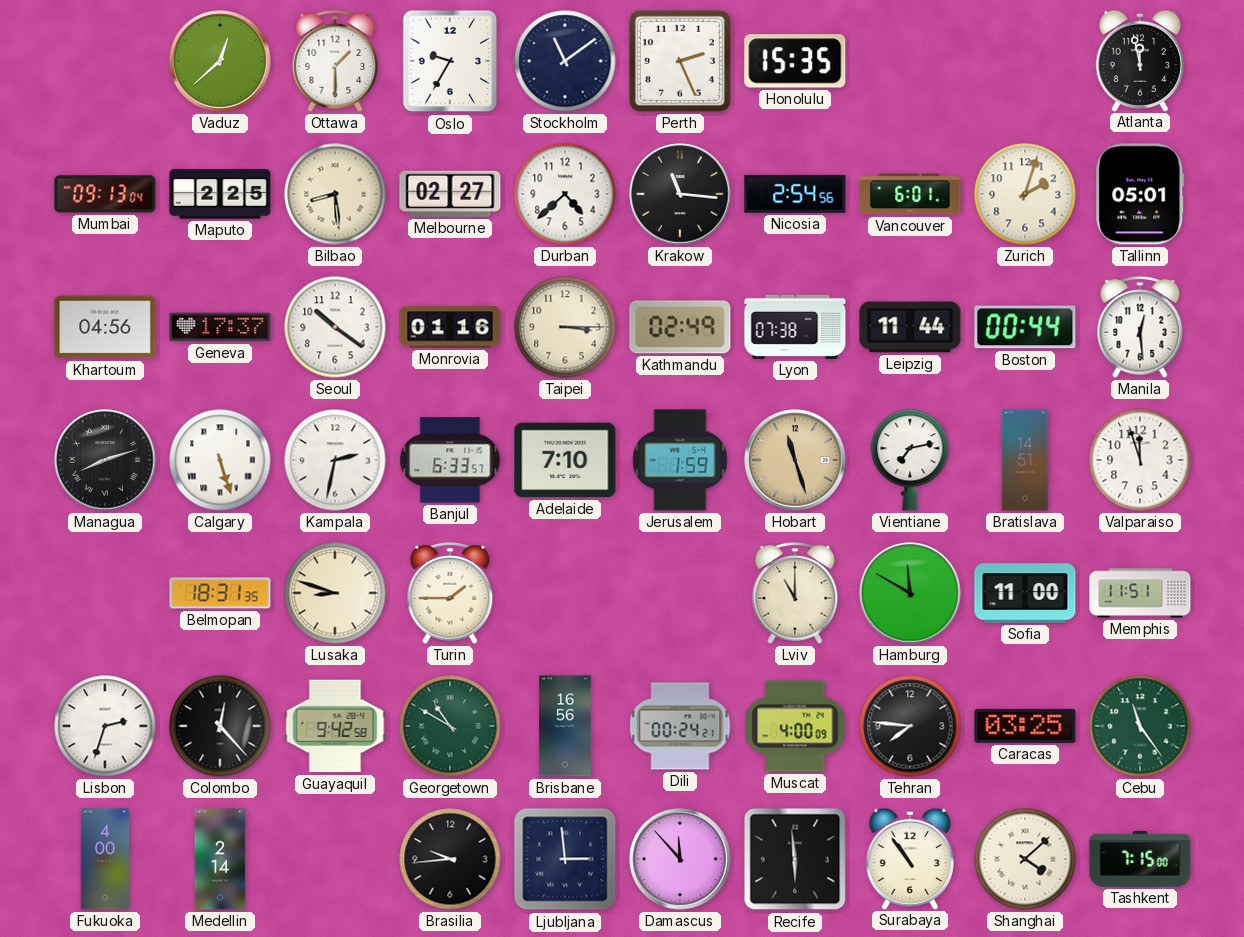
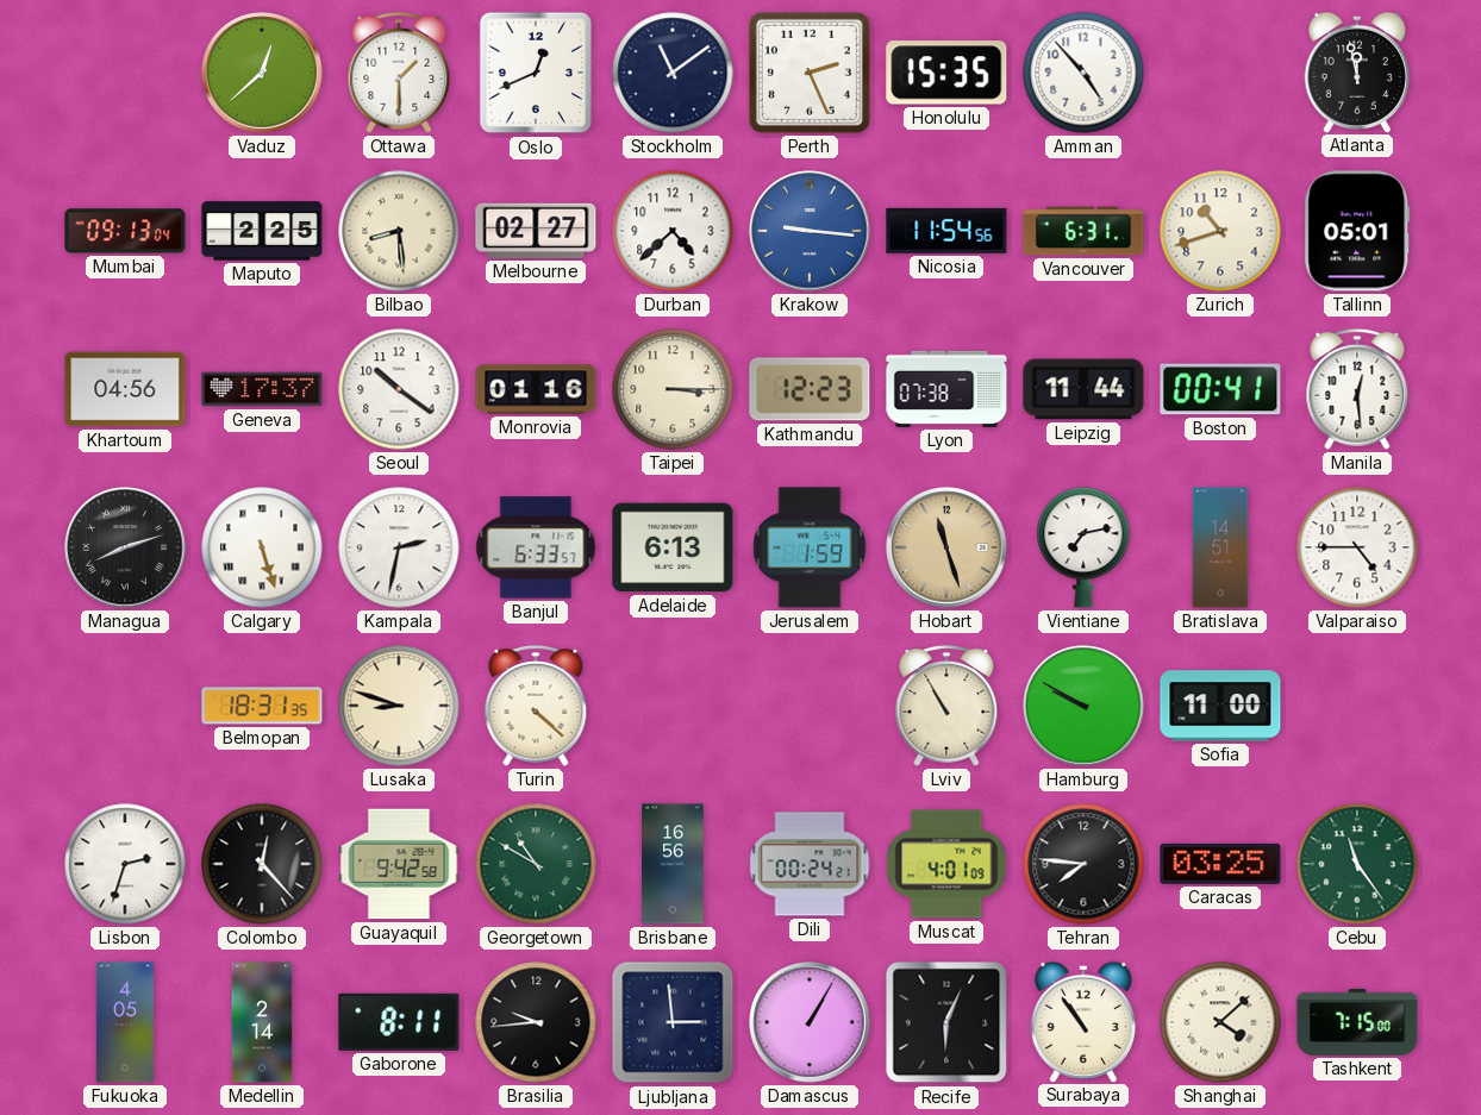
Oslo: 9:35 -> 12:41
Amman: none -> 4:53
Krakow: 11:16 -> 9:16
Krakow dial: black -> blue
Nicosia: 2:54 -> 11:54
Vancouver: 6:01 -> 6:31
Zurich: 2:03 -> 10:42
Kathmandu: 02:49 -> 12:23
Boston: 00:44 -> 00:41
Adelaide: 7:10 -> 6:13
Valparaiso: 11:57 -> 4:45
Turin: 1:45 -> 4:22
Lviv: 11:00 -> 10:55
Hamburg: 11:50 -> 9:50
Memphis: 11:51 -> none
Muscat: 4:00 -> 4:01
Fukuoka: 4:00 -> 4:05
Gaborone: none -> 8:11
Damascus: 11:53 -> 1:05
Recife: 5:59 -> 6:04
